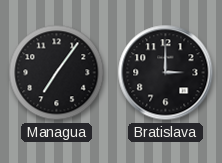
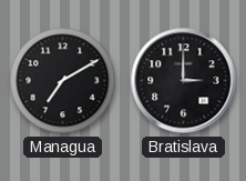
Managua: 7:06 -> 7:10
